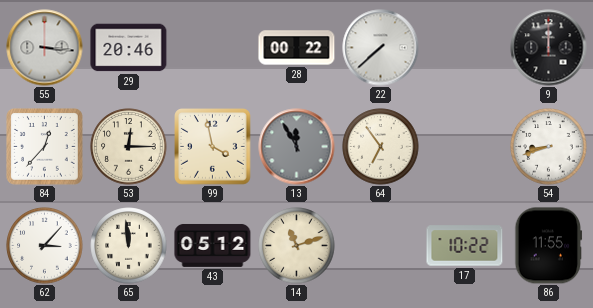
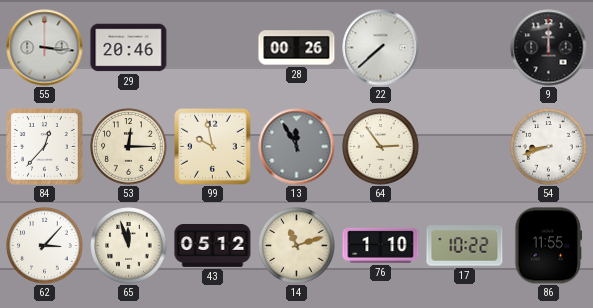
28: 00:22 -> 00:26
99: 3:58 -> 9:58
64: 6:54 -> 2:54
65: 11:59 -> 11:57
76: none -> 1:10
